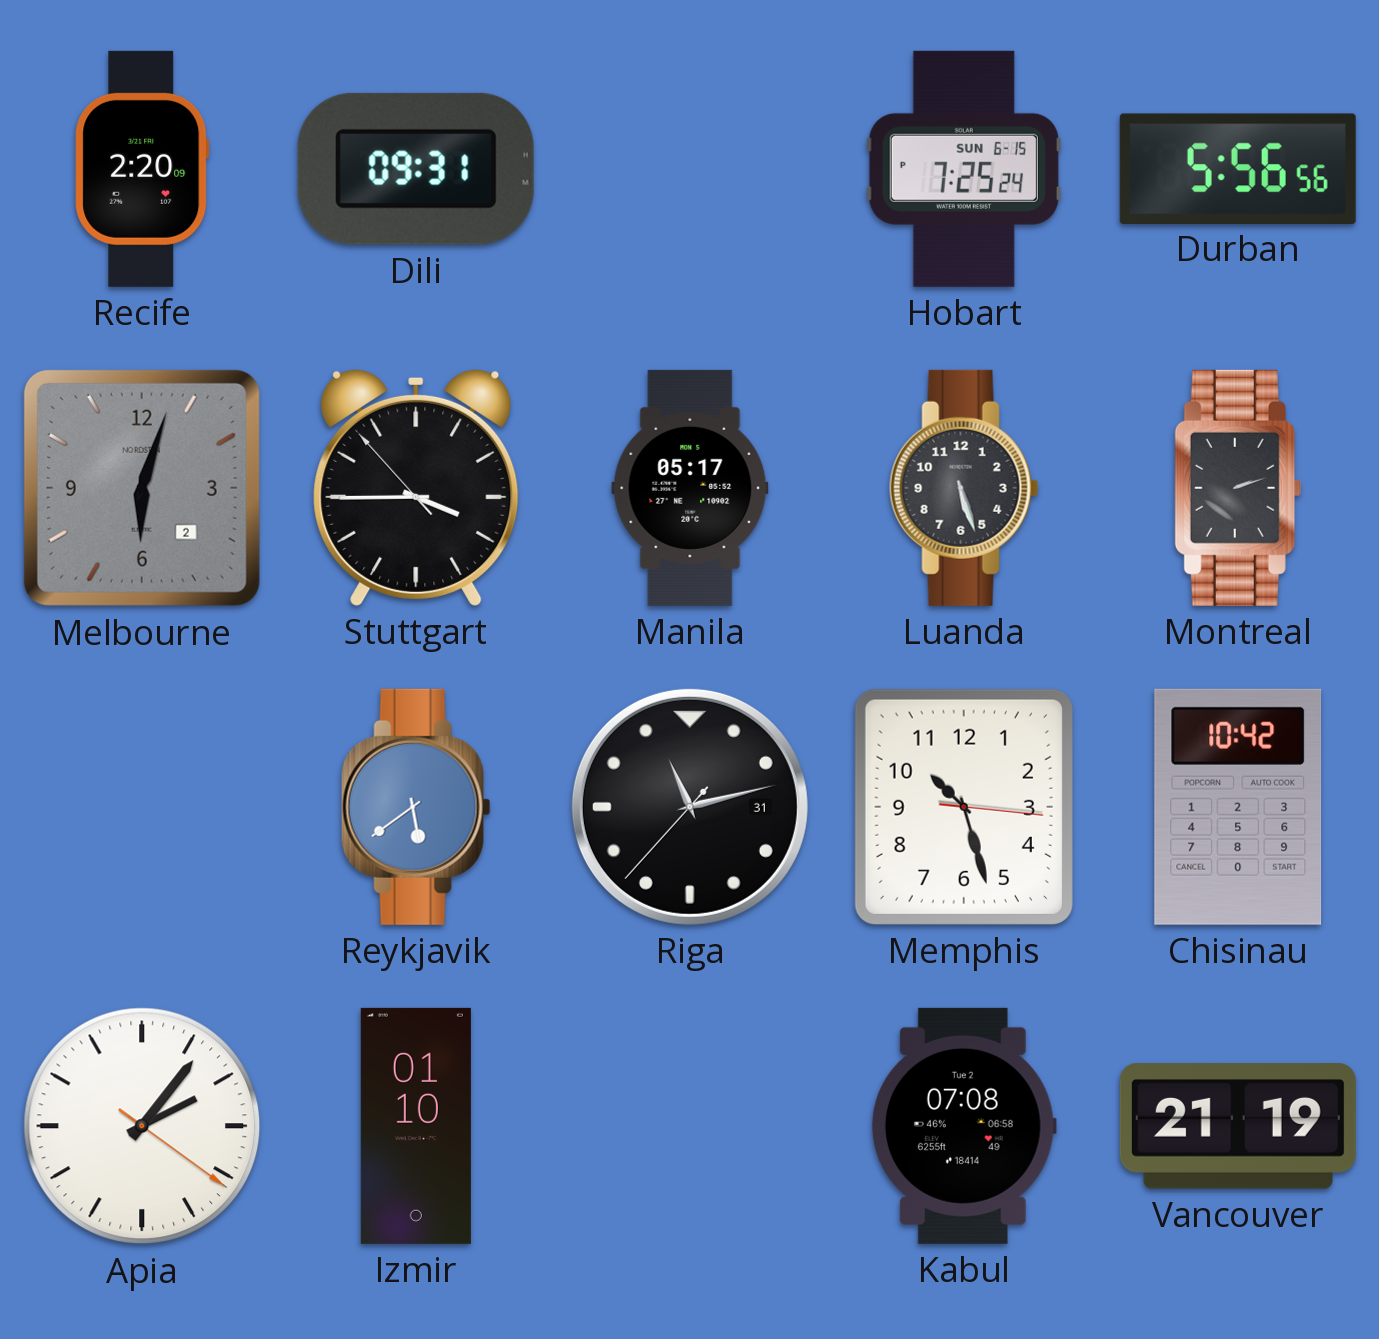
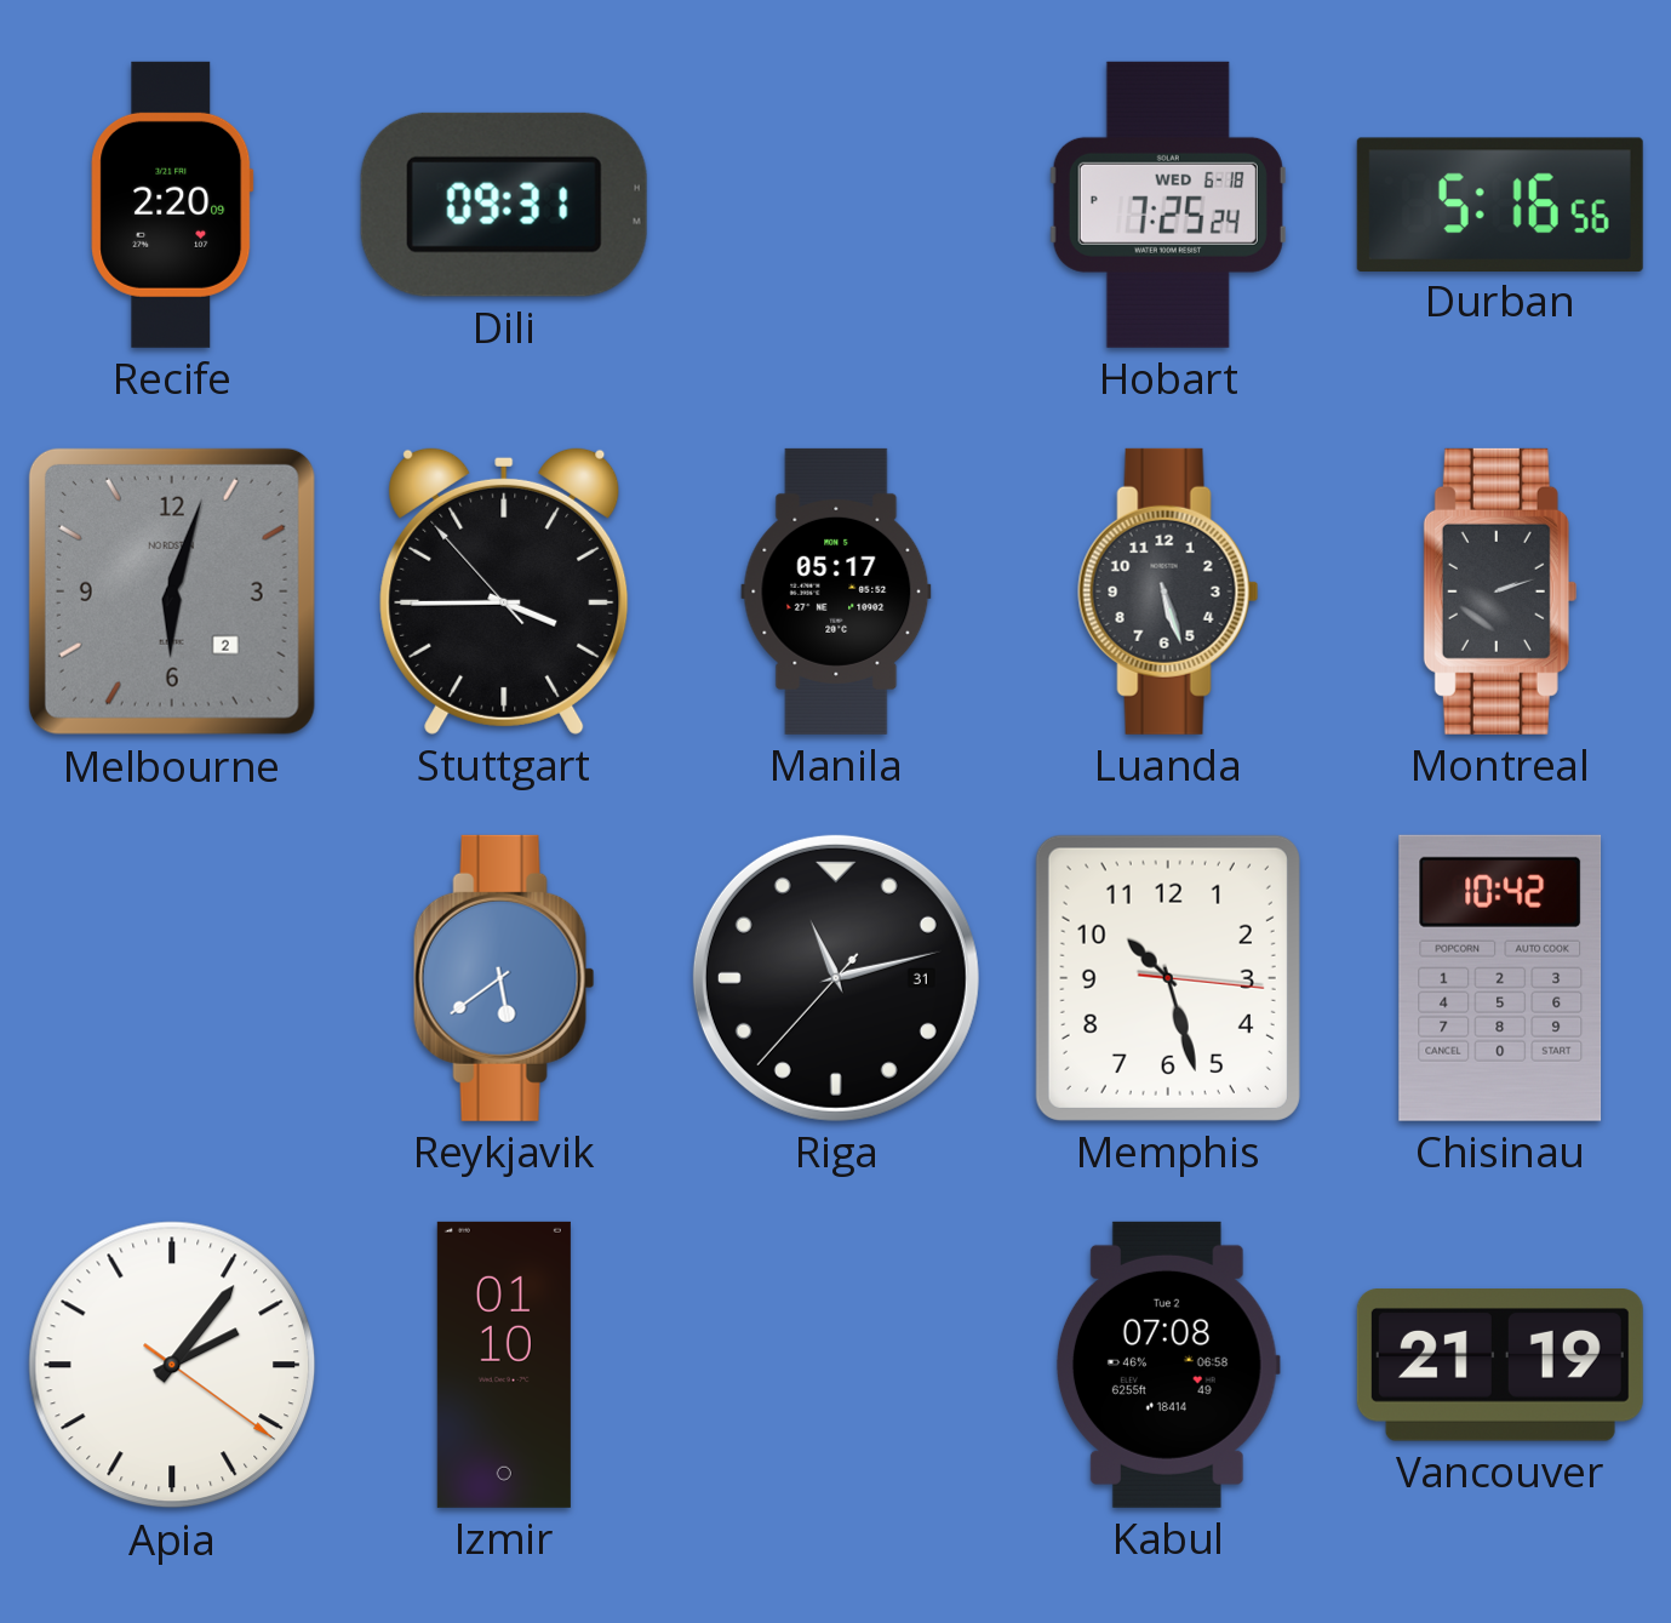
Hobart date: SUN 6-15 -> WED 6-18
Durban: 5:56 -> 5:16
